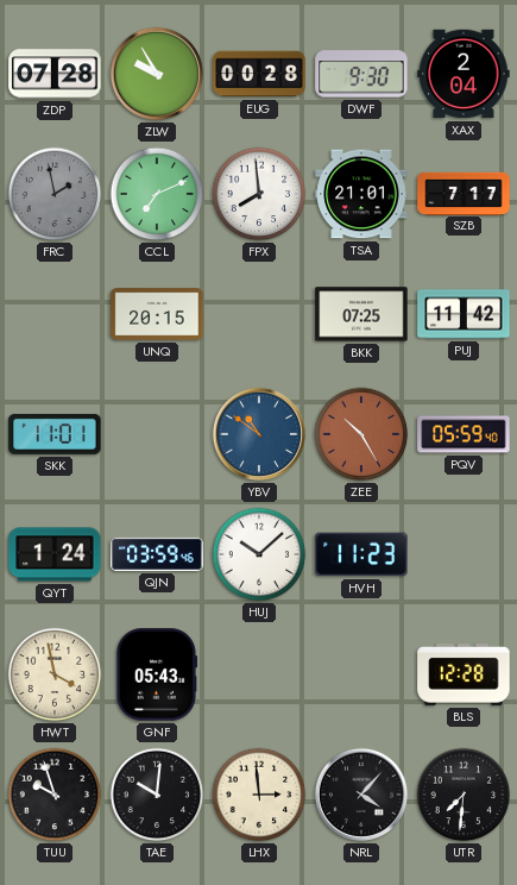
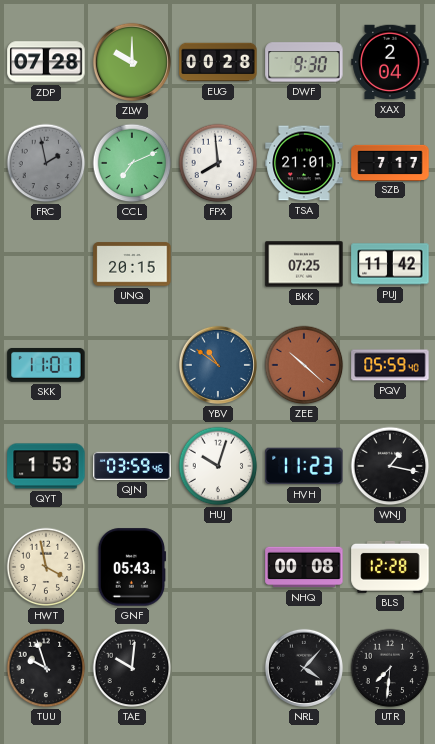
ZLW: 9:55 -> 10:00
ZEE: 10:25 -> 10:22
QYT: 1:24 -> 1:53
HUJ: 10:08 -> 10:03
WNJ: none -> 1:17
NHQ: none -> 00:08
LHX: 2:59 -> none
